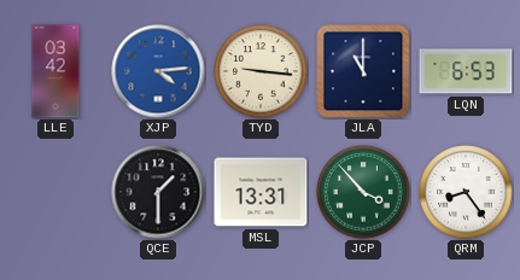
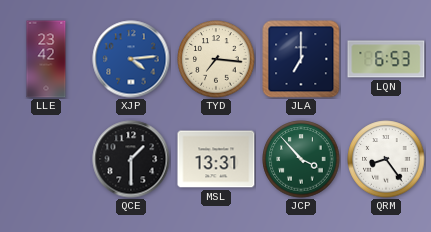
LLE: 03:42 -> 23:42
TYD: 9:16 -> 7:16
JLA: 11:00 -> 7:00
